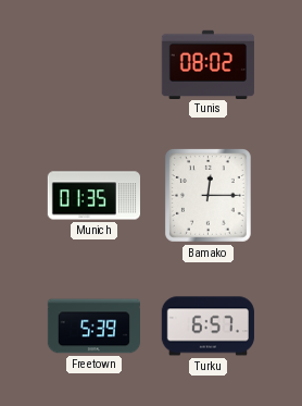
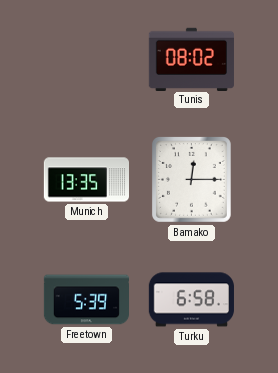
Munich: 01:35 -> 13:35
Turku: 6:57 -> 6:58
